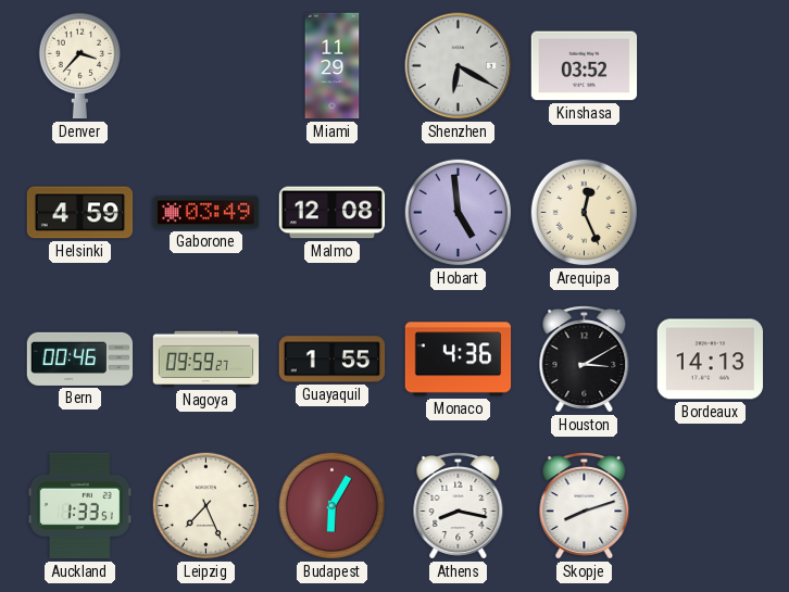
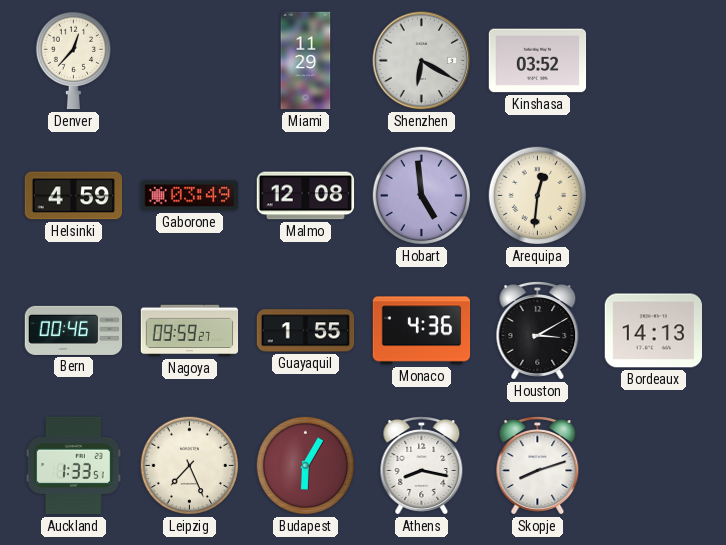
Denver: 3:37 -> 12:37
Arequipa: 12:26 -> 12:31
